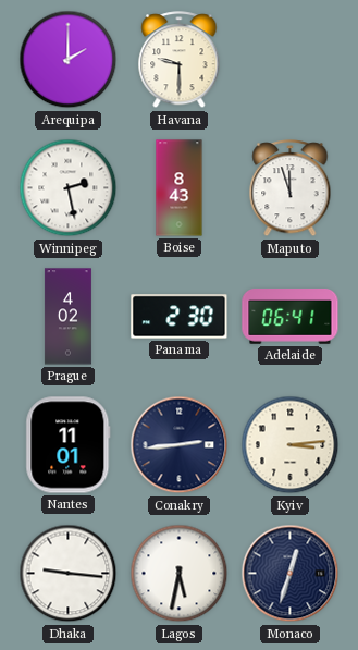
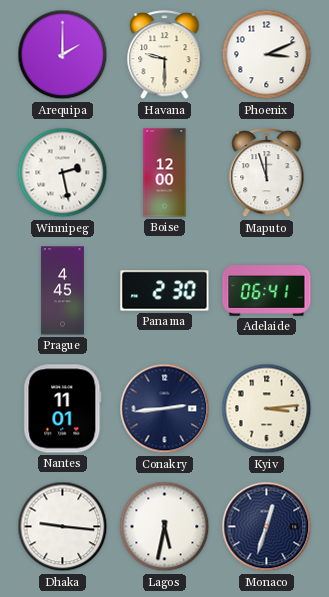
Phoenix: none -> 3:11
Boise: 8:43 -> 12:00
Prague: 4:02 -> 4:45
